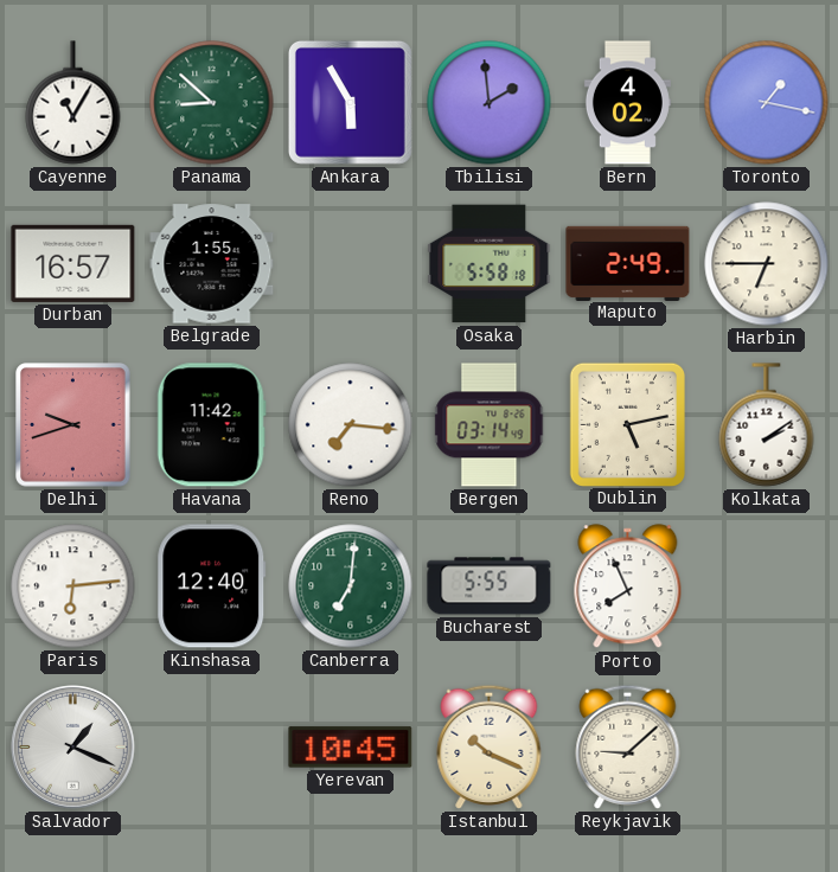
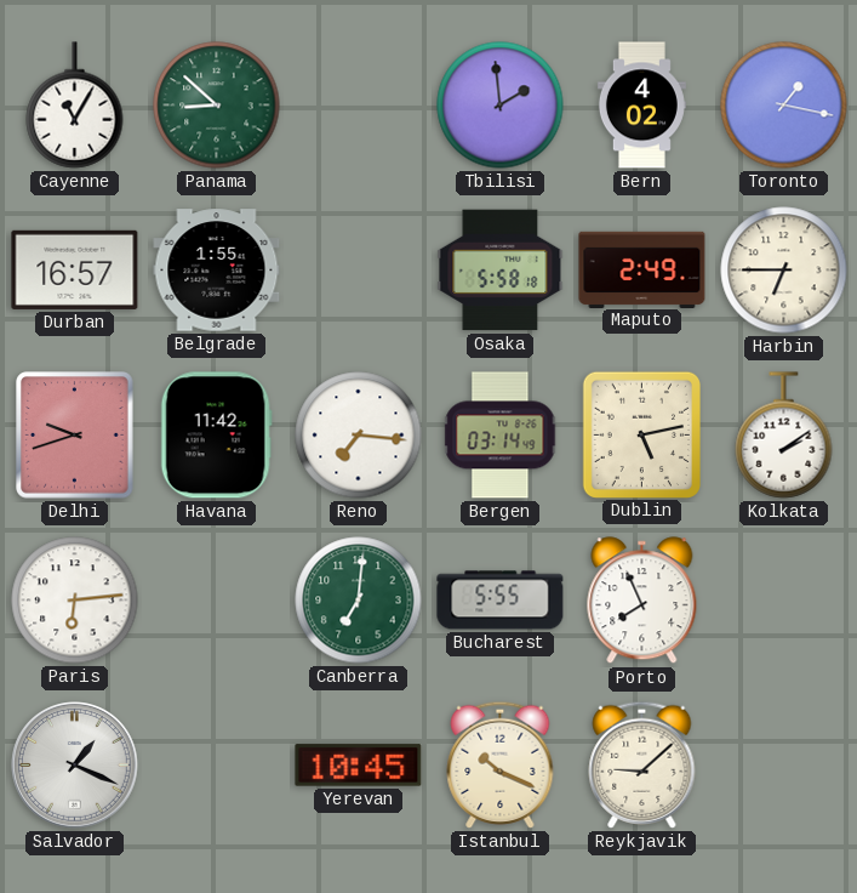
Ankara: 5:55 -> none
Kinshasa: 12:40 -> none
